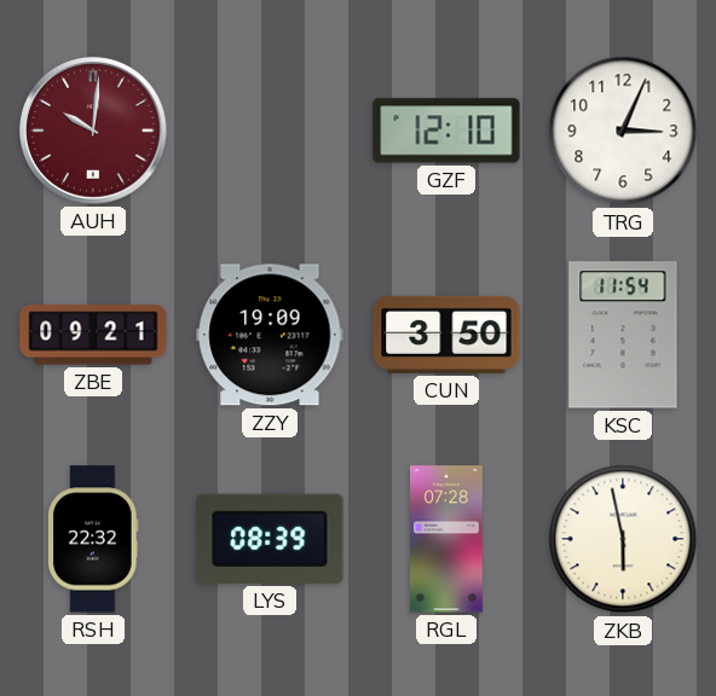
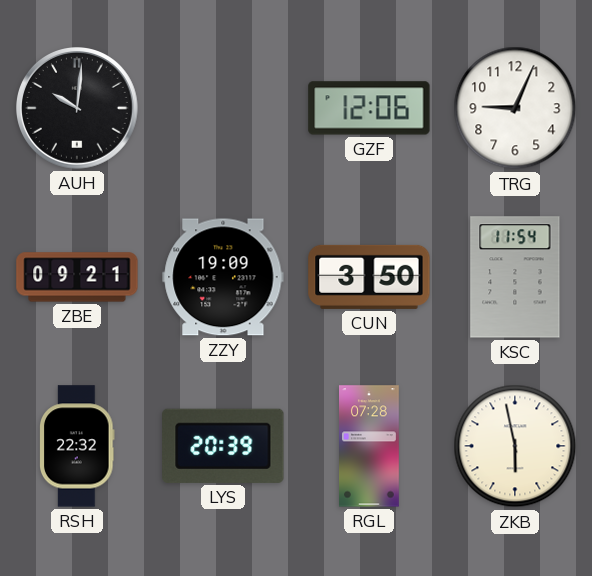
AUH dial: burgundy -> black
GZF: 12:10 -> 12:06
TRG: 3:04 -> 9:04
LYS: 08:39 -> 20:39
